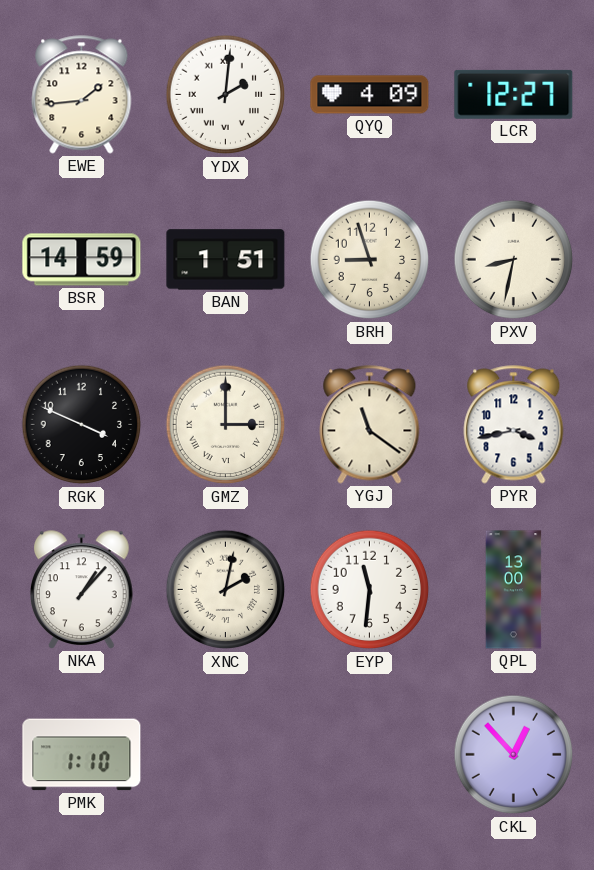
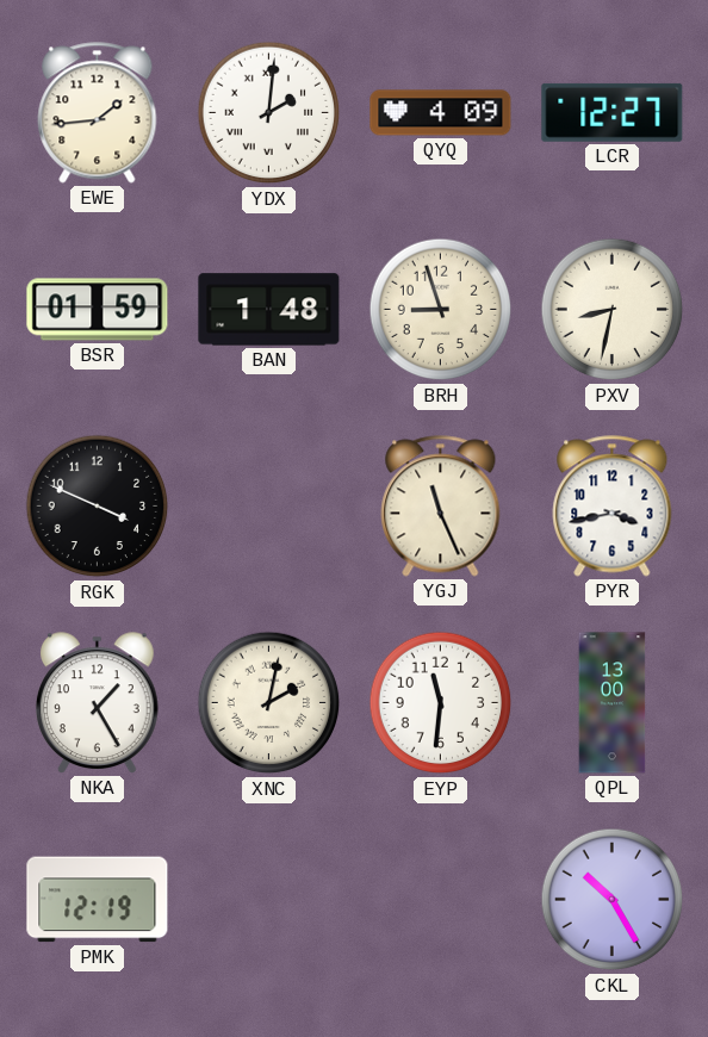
BSR: 14:59 -> 01:59
BAN: 1:51 -> 1:48
GMZ: 3:00 -> none
YGJ: 11:21 -> 11:26
NKA: 1:07 -> 1:25
PMK: 1:10 -> 12:19
CKL: 12:53 -> 10:25
